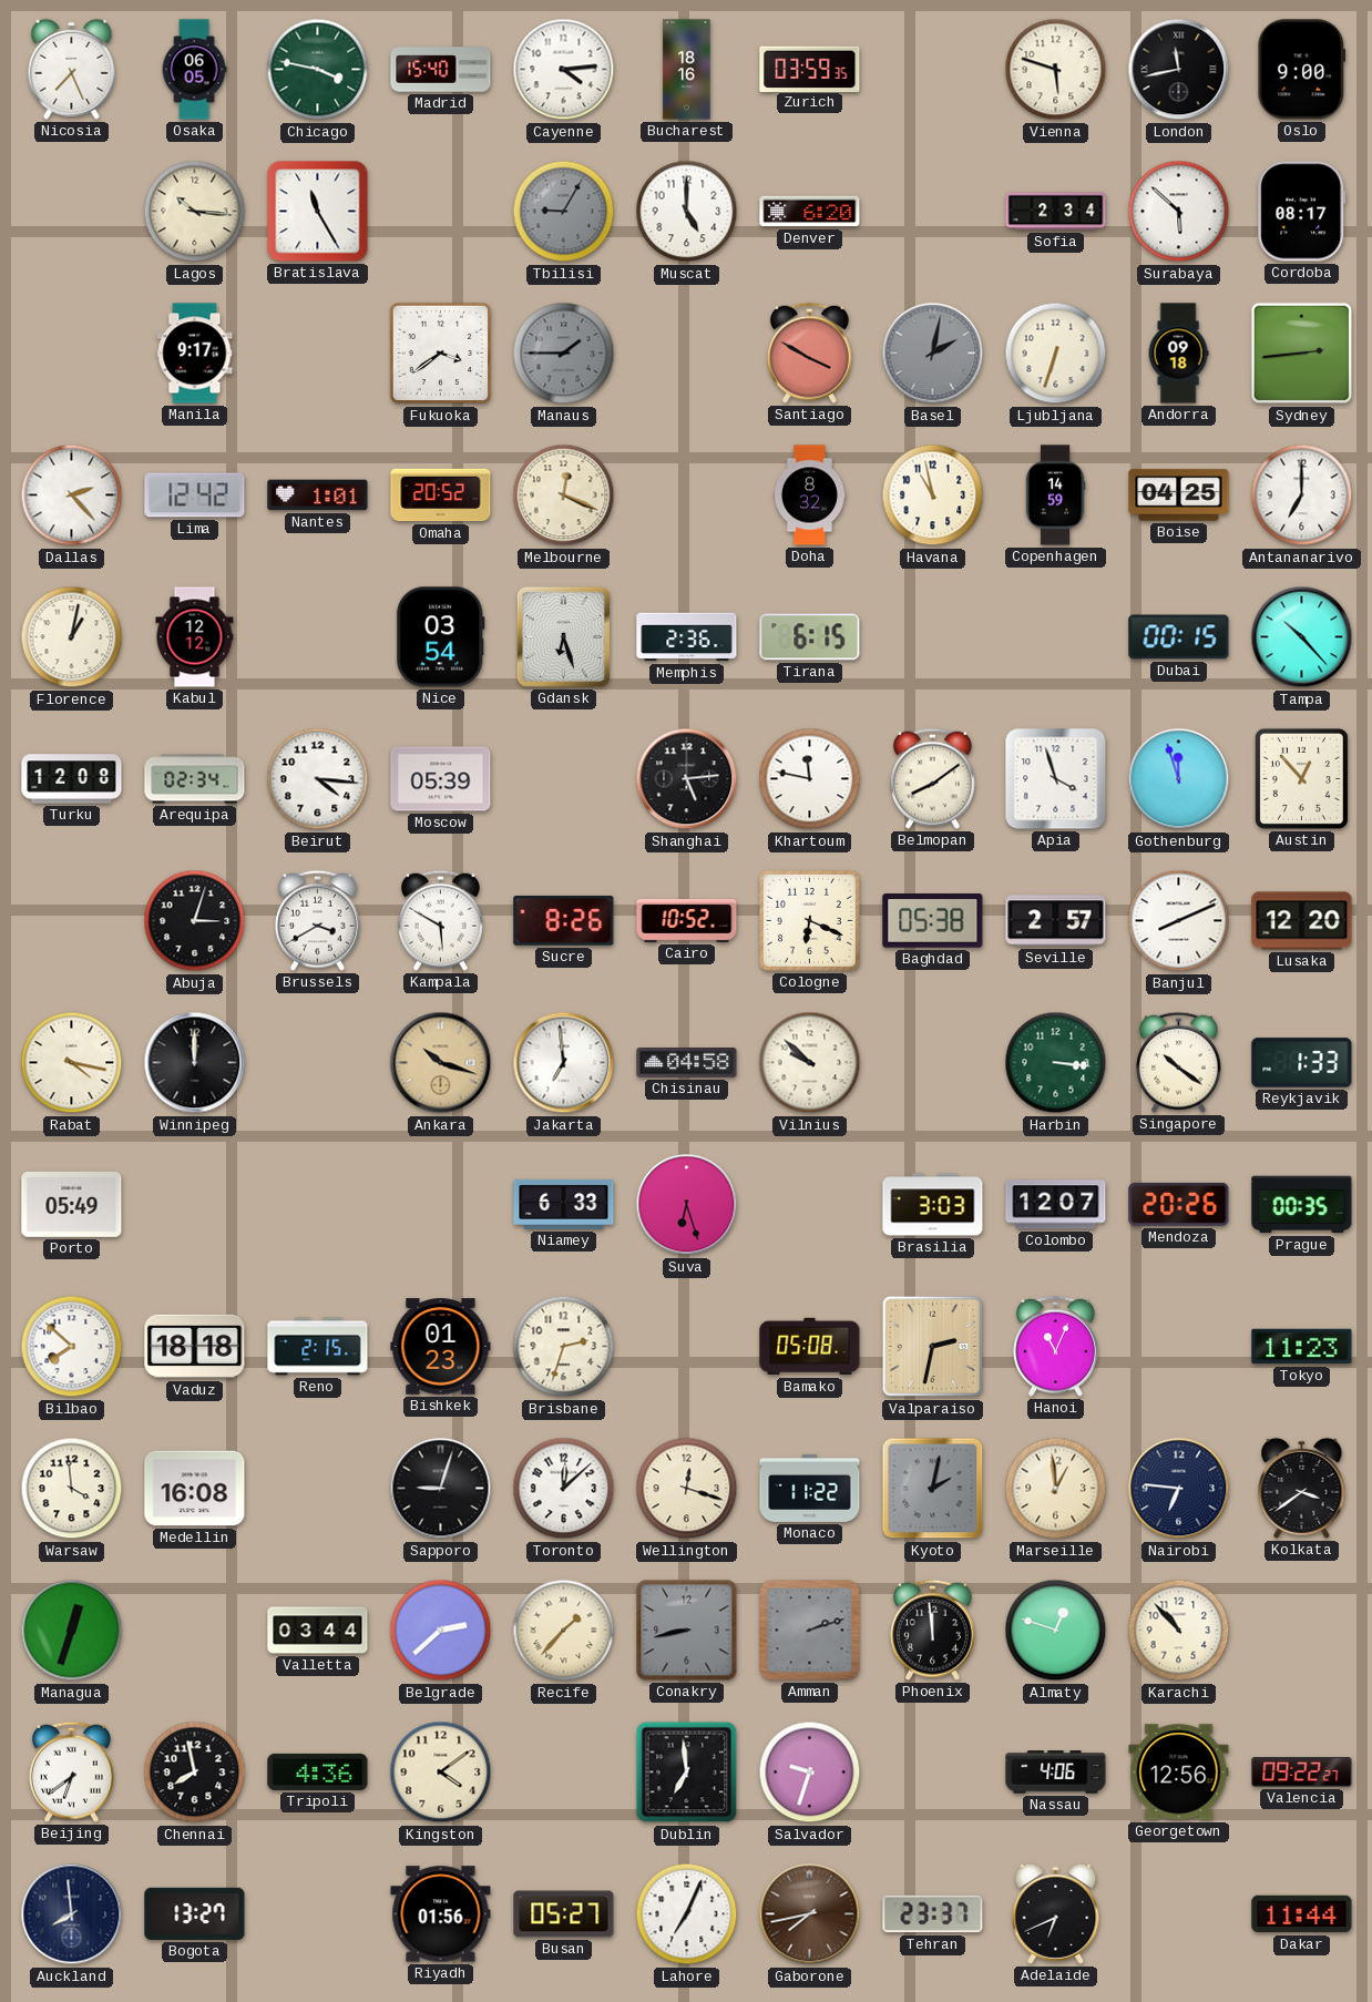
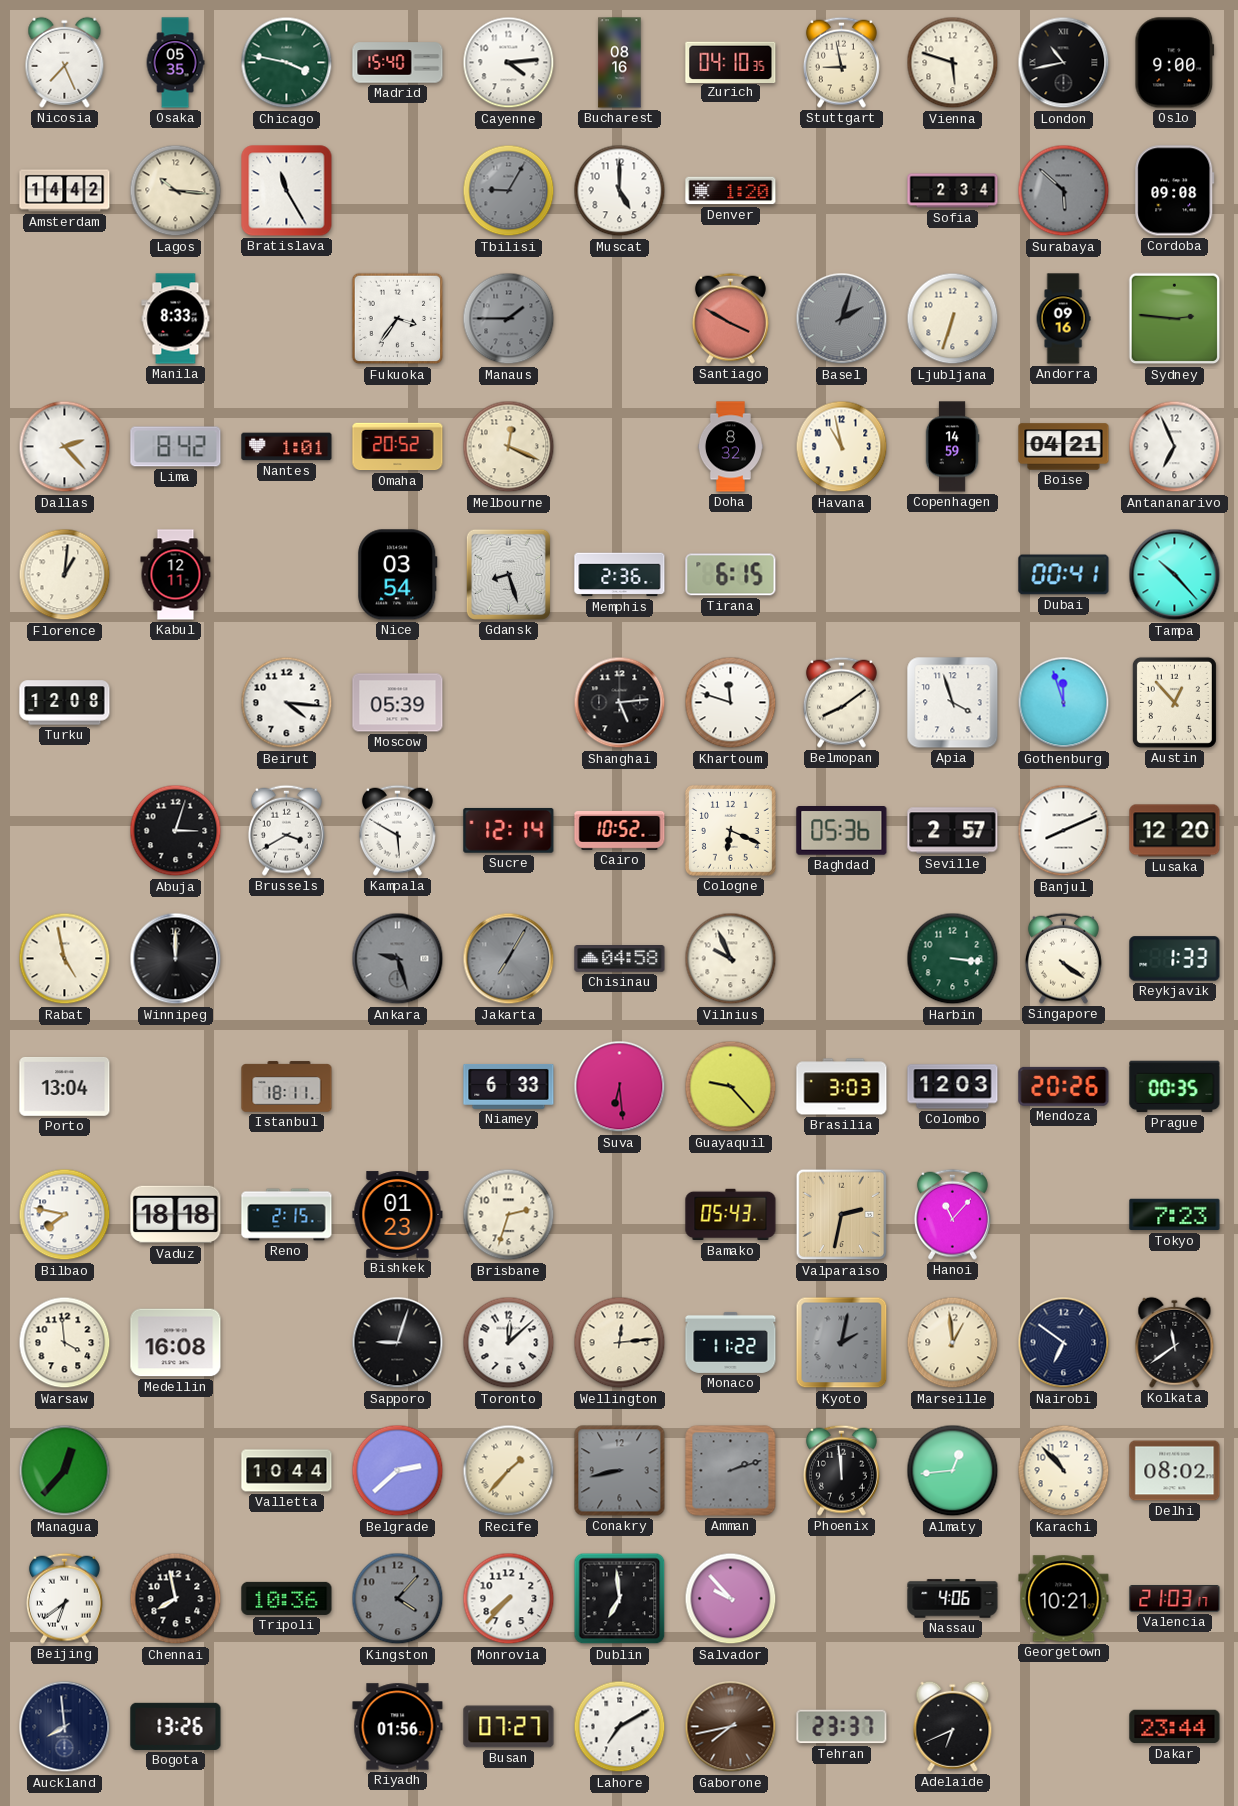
Osaka: 06:05 -> 05:35
Bucharest: 18:16 -> 08:16
Zurich: 03:59 -> 04:10
Stuttgart: none -> 8:58
London: 11:43 -> 10:43
Amsterdam: none -> 14:42
Denver: 6:20 -> 1:20
Surabaya dial: white -> grey
Cordoba: 08:17 -> 09:08
Manila: 9:17 -> 8:33
Fukuoka: 3:39 -> 3:36
Basel: 2:02 -> 2:03
Andorra: 09:18 -> 09:16
Sydney: 2:44 -> 2:46
Lima: 12:42 -> 8:42
Boise: 04:25 -> 04:21
Antananarivo: 7:00 -> 6:56
Florence: 1:02 -> 1:01
Kabul: 12:12 -> 12:11
Gdansk: 6:27 -> 8:27
Dubai: 00:15 -> 00:41
Arequipa: 02:34 -> none
Khartoum: 11:47 -> 11:48
Sucre: 8:26 -> 12:14
Baghdad: 05:38 -> 05:36
Rabat: 4:17 -> 4:58
Ankara: 10:18 -> 9:27
Ankara dial: champagne -> grey
Jakarta: 6:59 -> 7:05
Jakarta dial: white -> grey
Vilnius: 9:52 -> 9:56
Singapore: 10:21 -> 4:21
Porto: 05:49 -> 13:04
Istanbul: none -> 18:11
Suva: 6:27 -> 6:29
Guayaquil: none -> 9:23
Colombo: 12:07 -> 12:03
Bilbao: 7:52 -> 7:47
Bamako: 05:08 -> 05:43
Hanoi: 11:04 -> 11:07
Tokyo: 11:23 -> 7:23
Wellington: 12:18 -> 12:14
Nairobi: 6:46 -> 6:51
Kolkata: 3:39 -> 11:39
Managua: 12:33 -> 12:37
Valletta: 03:44 -> 10:44
Almaty: 12:48 -> 12:44
Delhi: none -> 08:02
Tripoli: 4:36 -> 10:36
Kingston: 4:09 -> 4:07
Kingston dial: cream -> grey
Monrovia: none -> 7:37
Salvador: 9:33 -> 9:53
Georgetown: 12:56 -> 10:21
Valencia: 09:22 -> 21:03
Bogota: 13:27 -> 13:26
Busan: 05:27 -> 07:27
Lahore: 7:04 -> 7:10
Dakar: 11:44 -> 23:44
